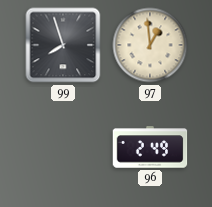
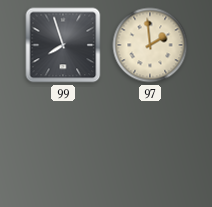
97: 12:59 -> 1:59
96: 2:49 -> none
